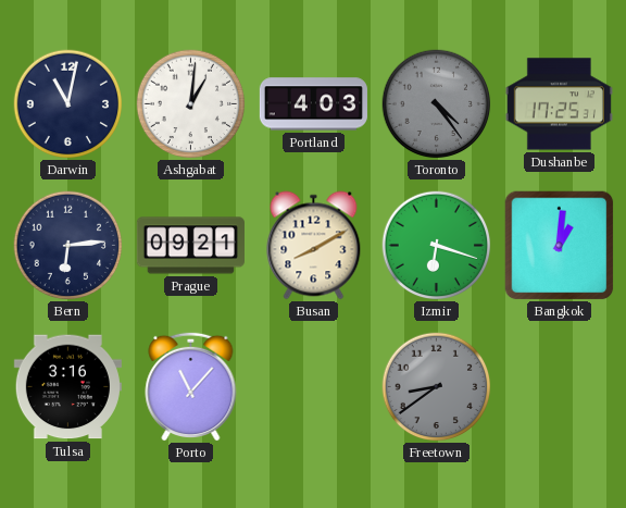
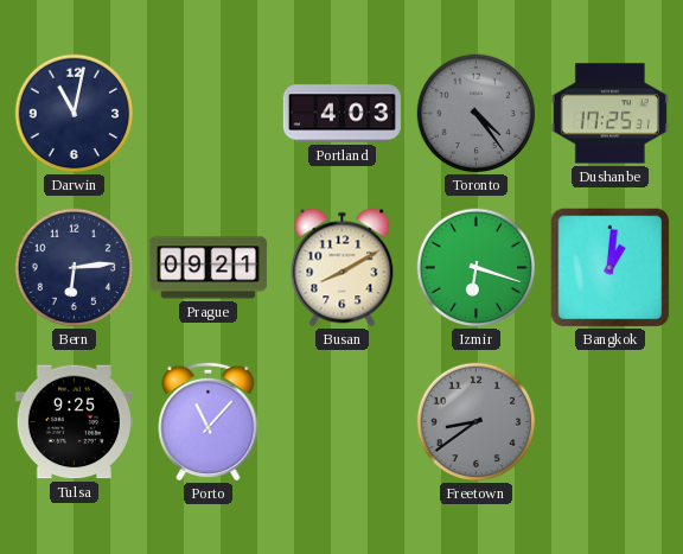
Ashgabat: 1:01 -> none
Tulsa: 3:16 -> 9:25
